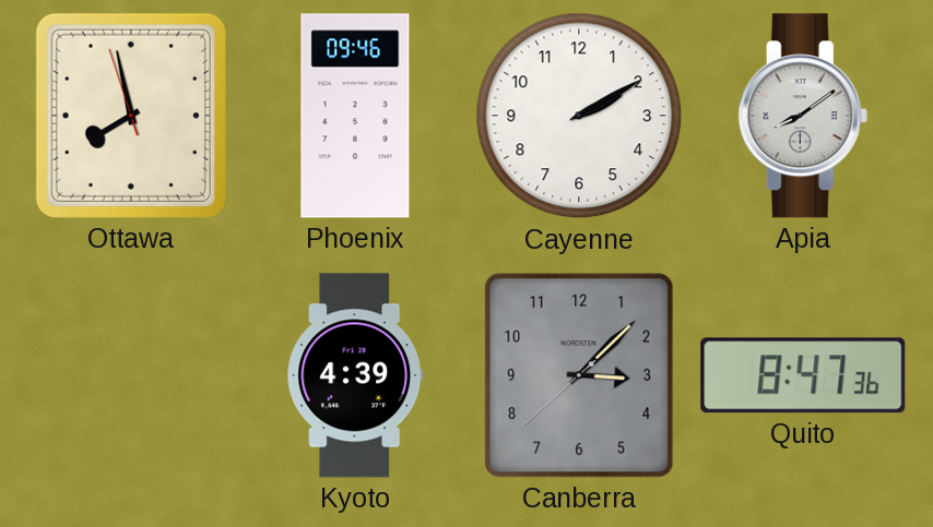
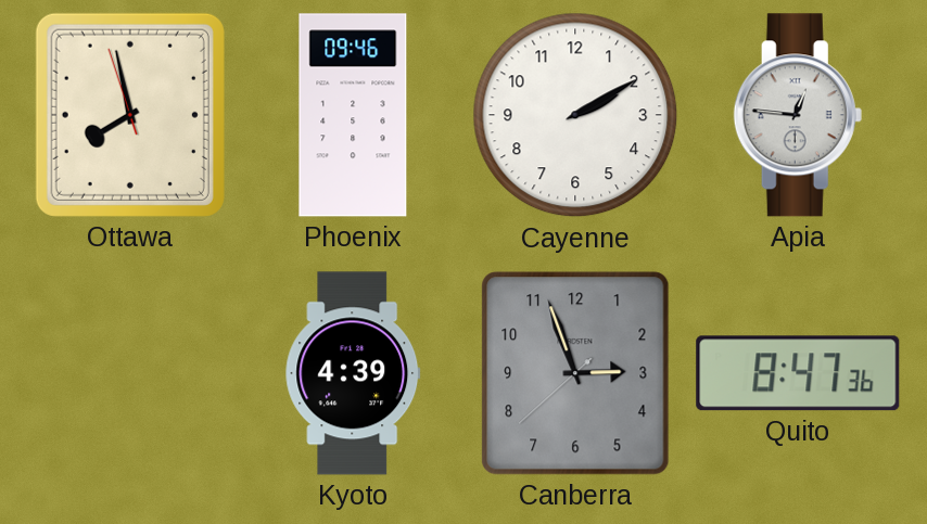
Apia: 8:09 -> 12:46
Canberra: 3:07 -> 2:56
